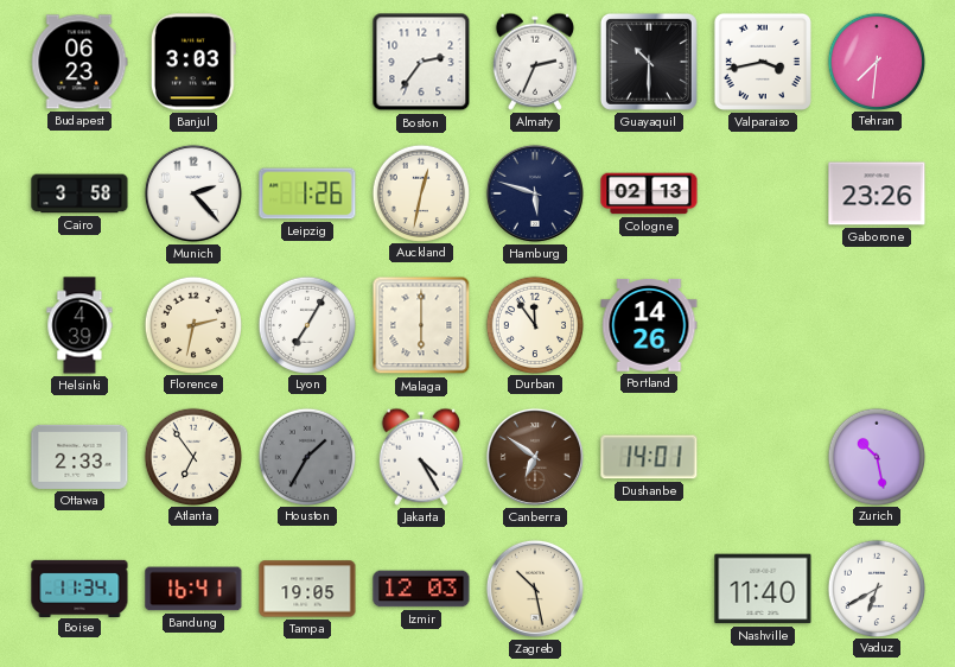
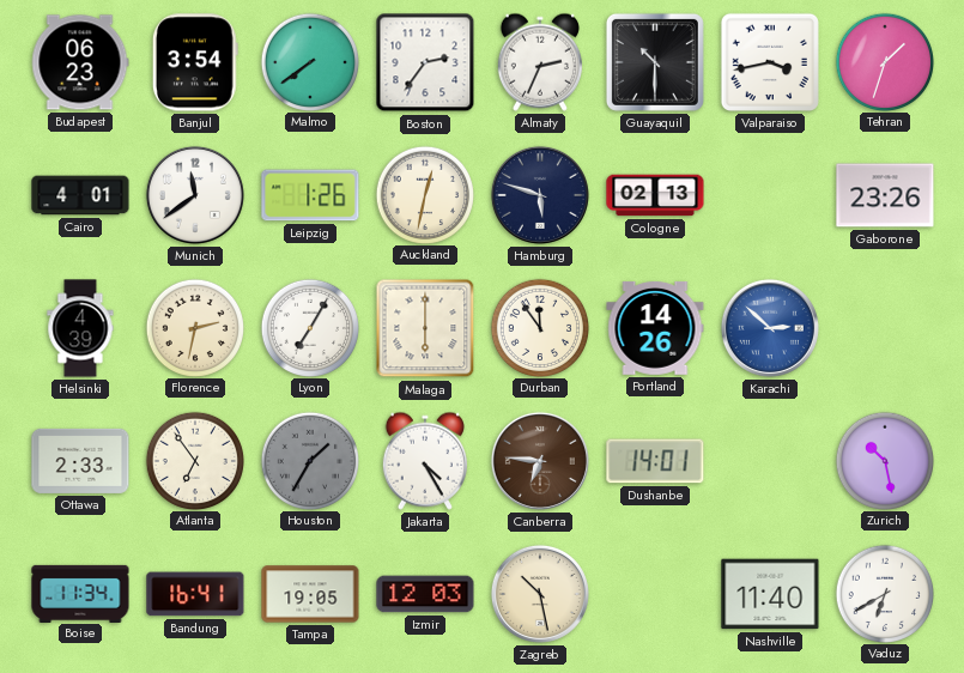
Banjul: 3:03 -> 3:54
Malmo: none -> 7:39
Tehran: 7:31 -> 1:33
Cairo: 3:58 -> 4:01
Munich: 2:23 -> 11:39
Karachi: none -> 2:52
Canberra: 6:51 -> 6:46
